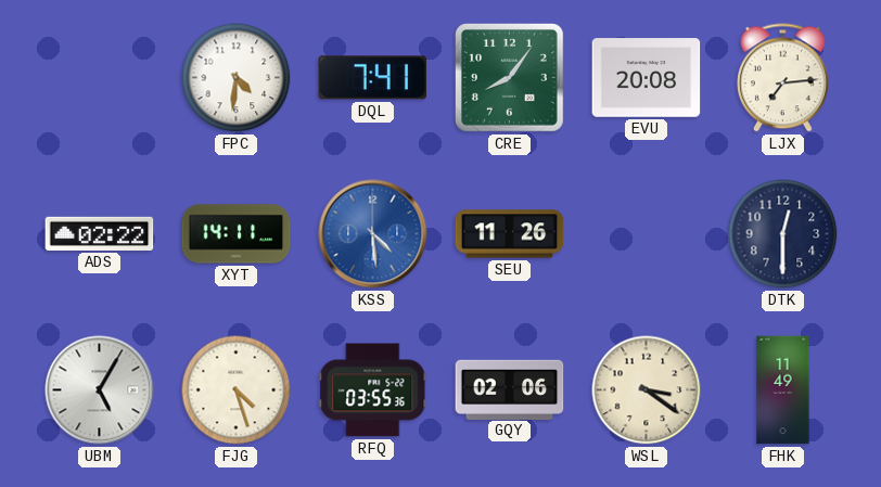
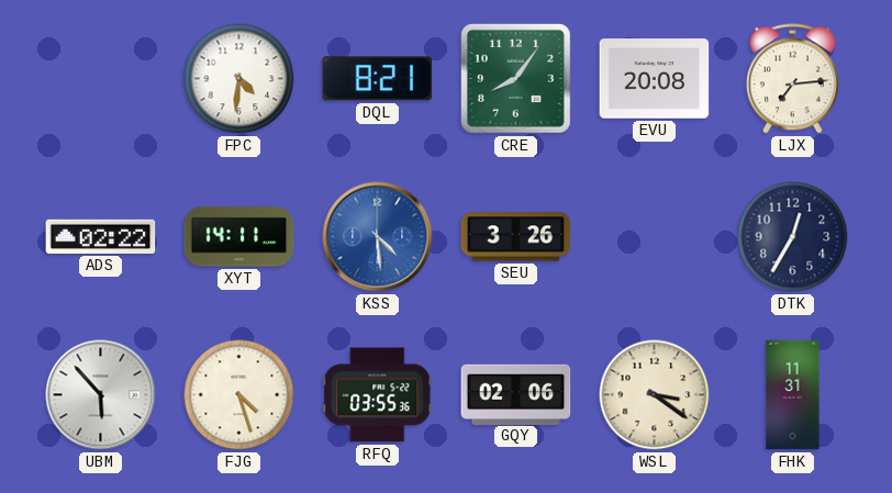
DQL: 7:41 -> 8:21
SEU: 11:26 -> 3:26
DTK: 12:30 -> 12:35
UBM: 5:05 -> 5:53
FHK: 11:49 -> 11:31
